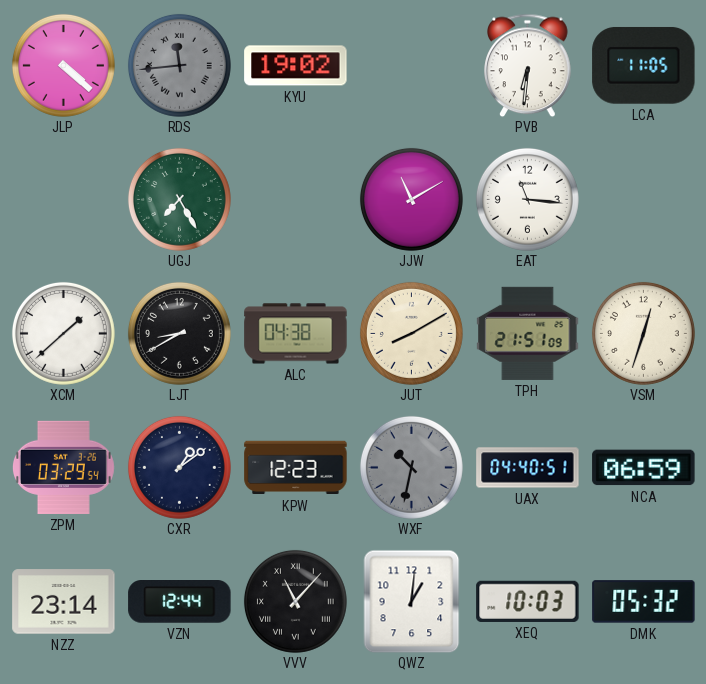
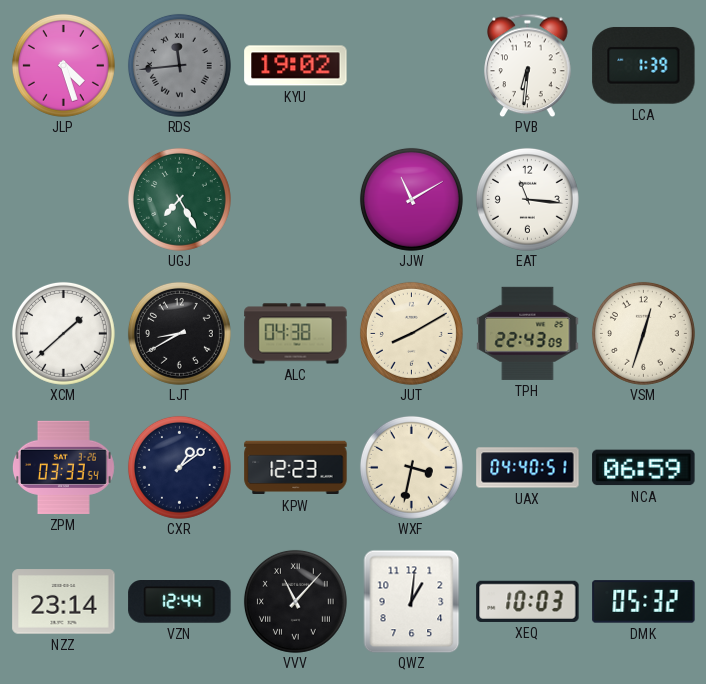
JLP: 4:22 -> 4:27
LCA: 11:05 -> 1:39
TPH: 21:51 -> 22:43
ZPM: 03:29 -> 03:33
WXF: 10:32 -> 3:32
WXF dial: grey -> cream
